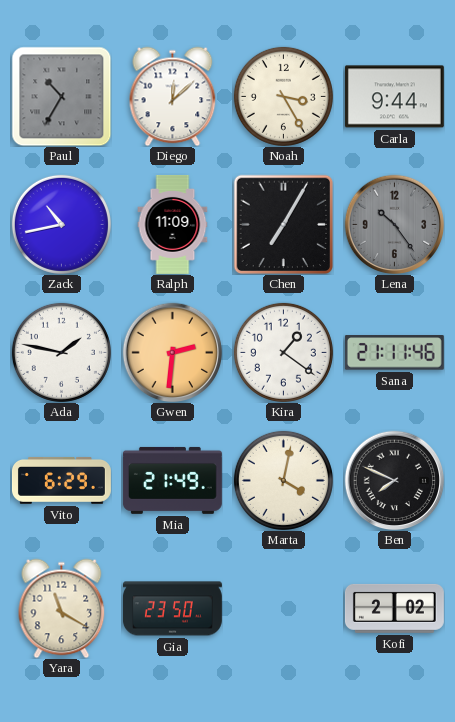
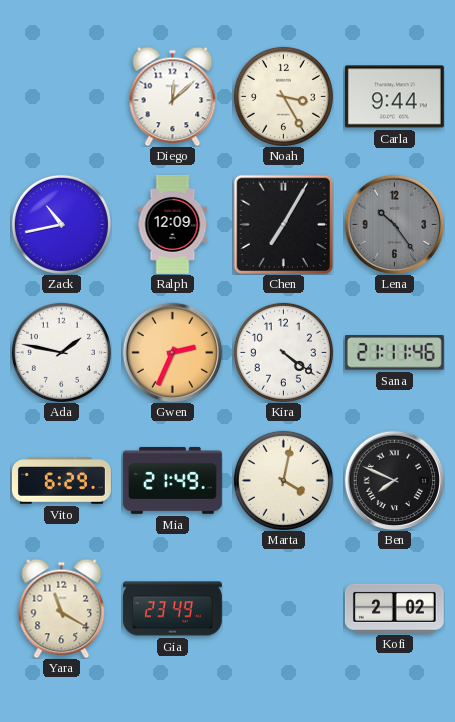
Paul: 10:35 -> none
Ralph: 11:09 -> 12:09
Gwen: 2:31 -> 2:34
Kira: 1:21 -> 4:21
Gia: 23:50 -> 23:49
